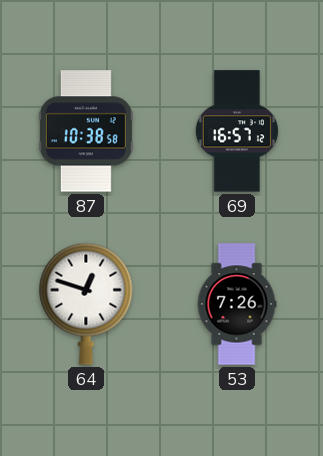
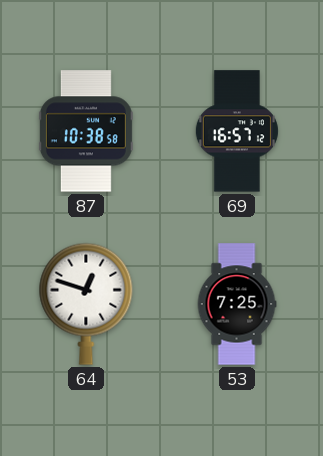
53: 7:26 -> 7:25
